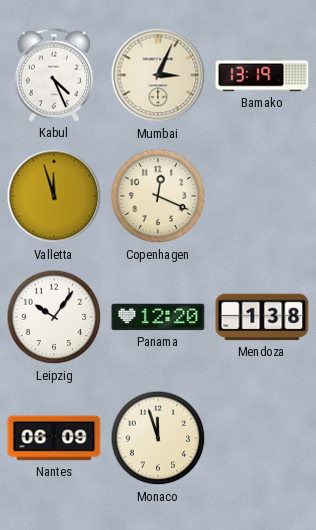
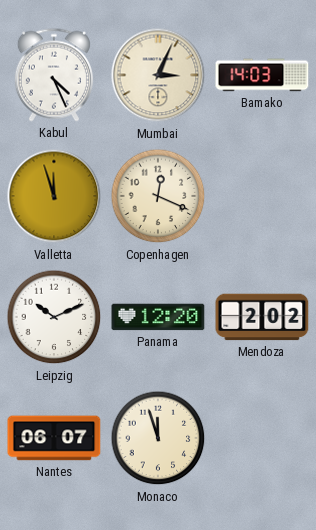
Bamako: 13:19 -> 14:03
Leipzig: 10:06 -> 10:11
Mendoza: 1:38 -> 2:02
Nantes: 06:09 -> 06:07
